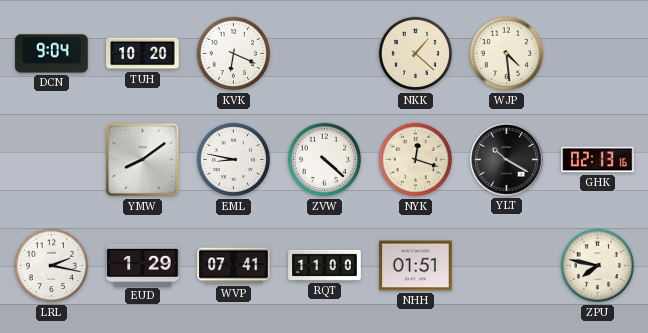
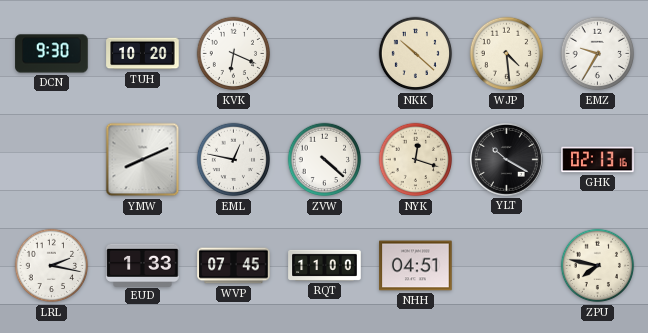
DCN: 9:04 -> 9:30
NKK: 1:22 -> 10:22
EMZ: none -> 9:35
YMW: 8:09 -> 8:11
EML: 8:47 -> 12:47
EUD: 1:29 -> 1:33
WVP: 07:41 -> 07:45
NHH: 01:51 -> 04:51
